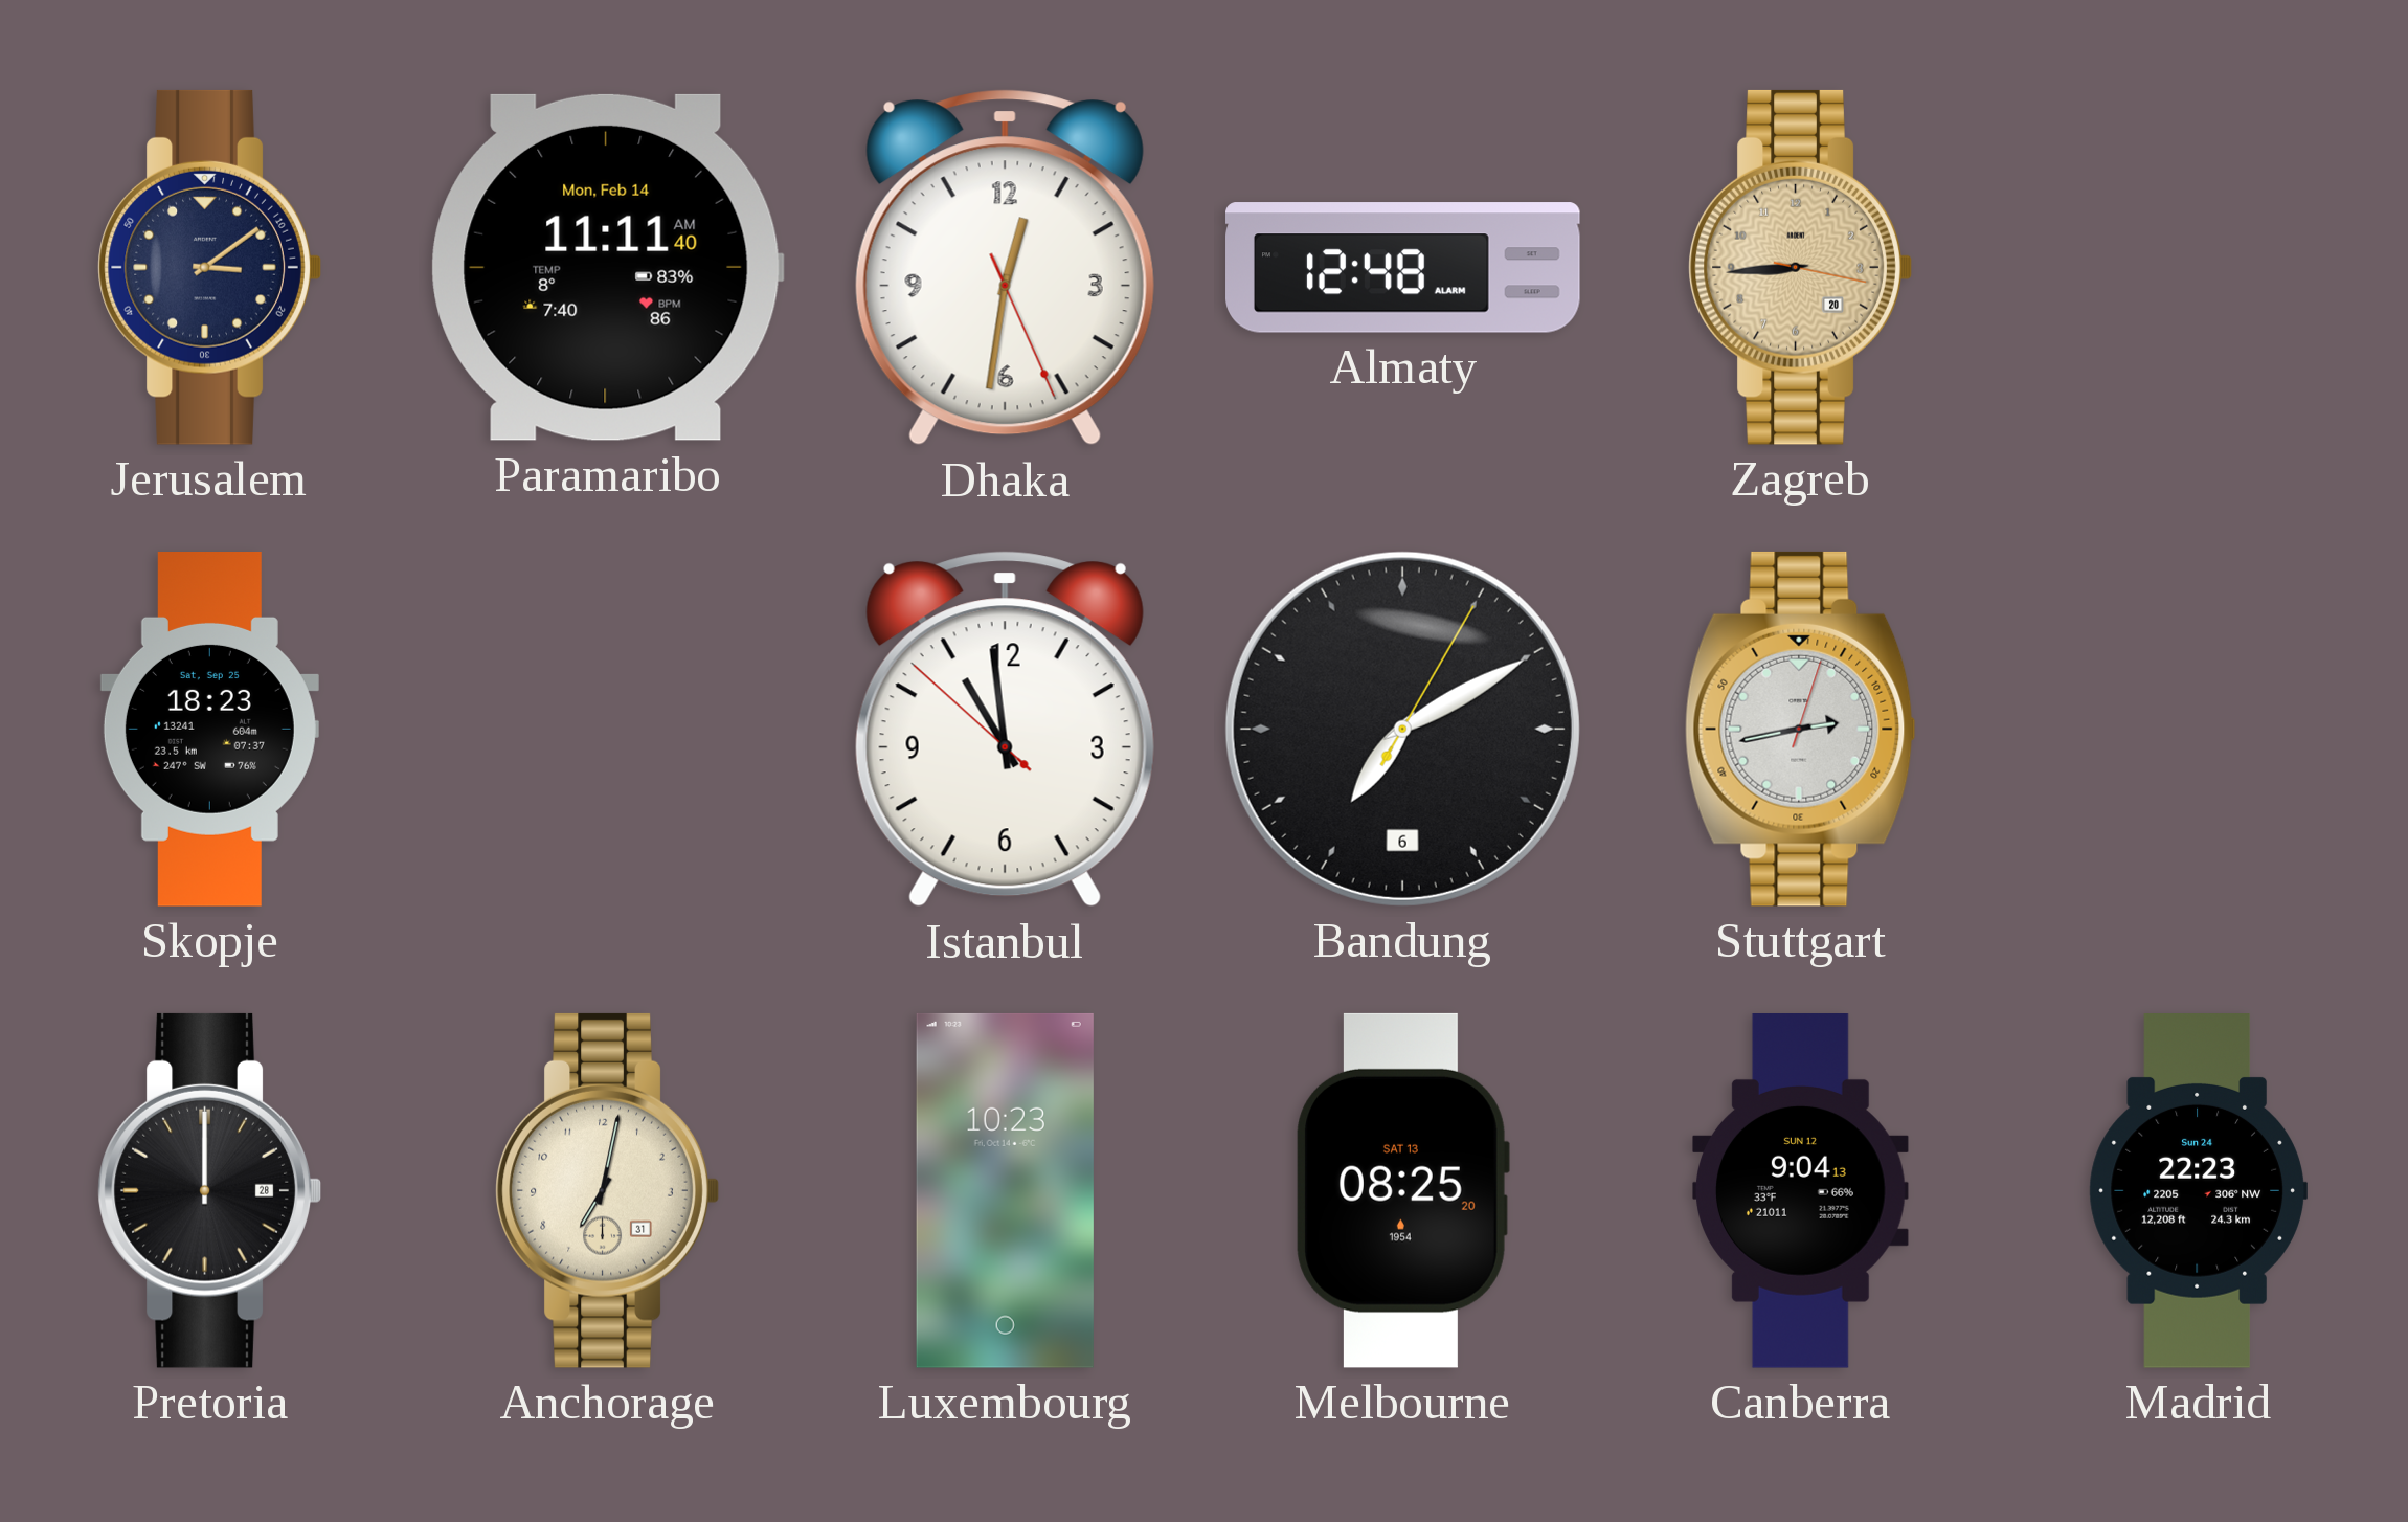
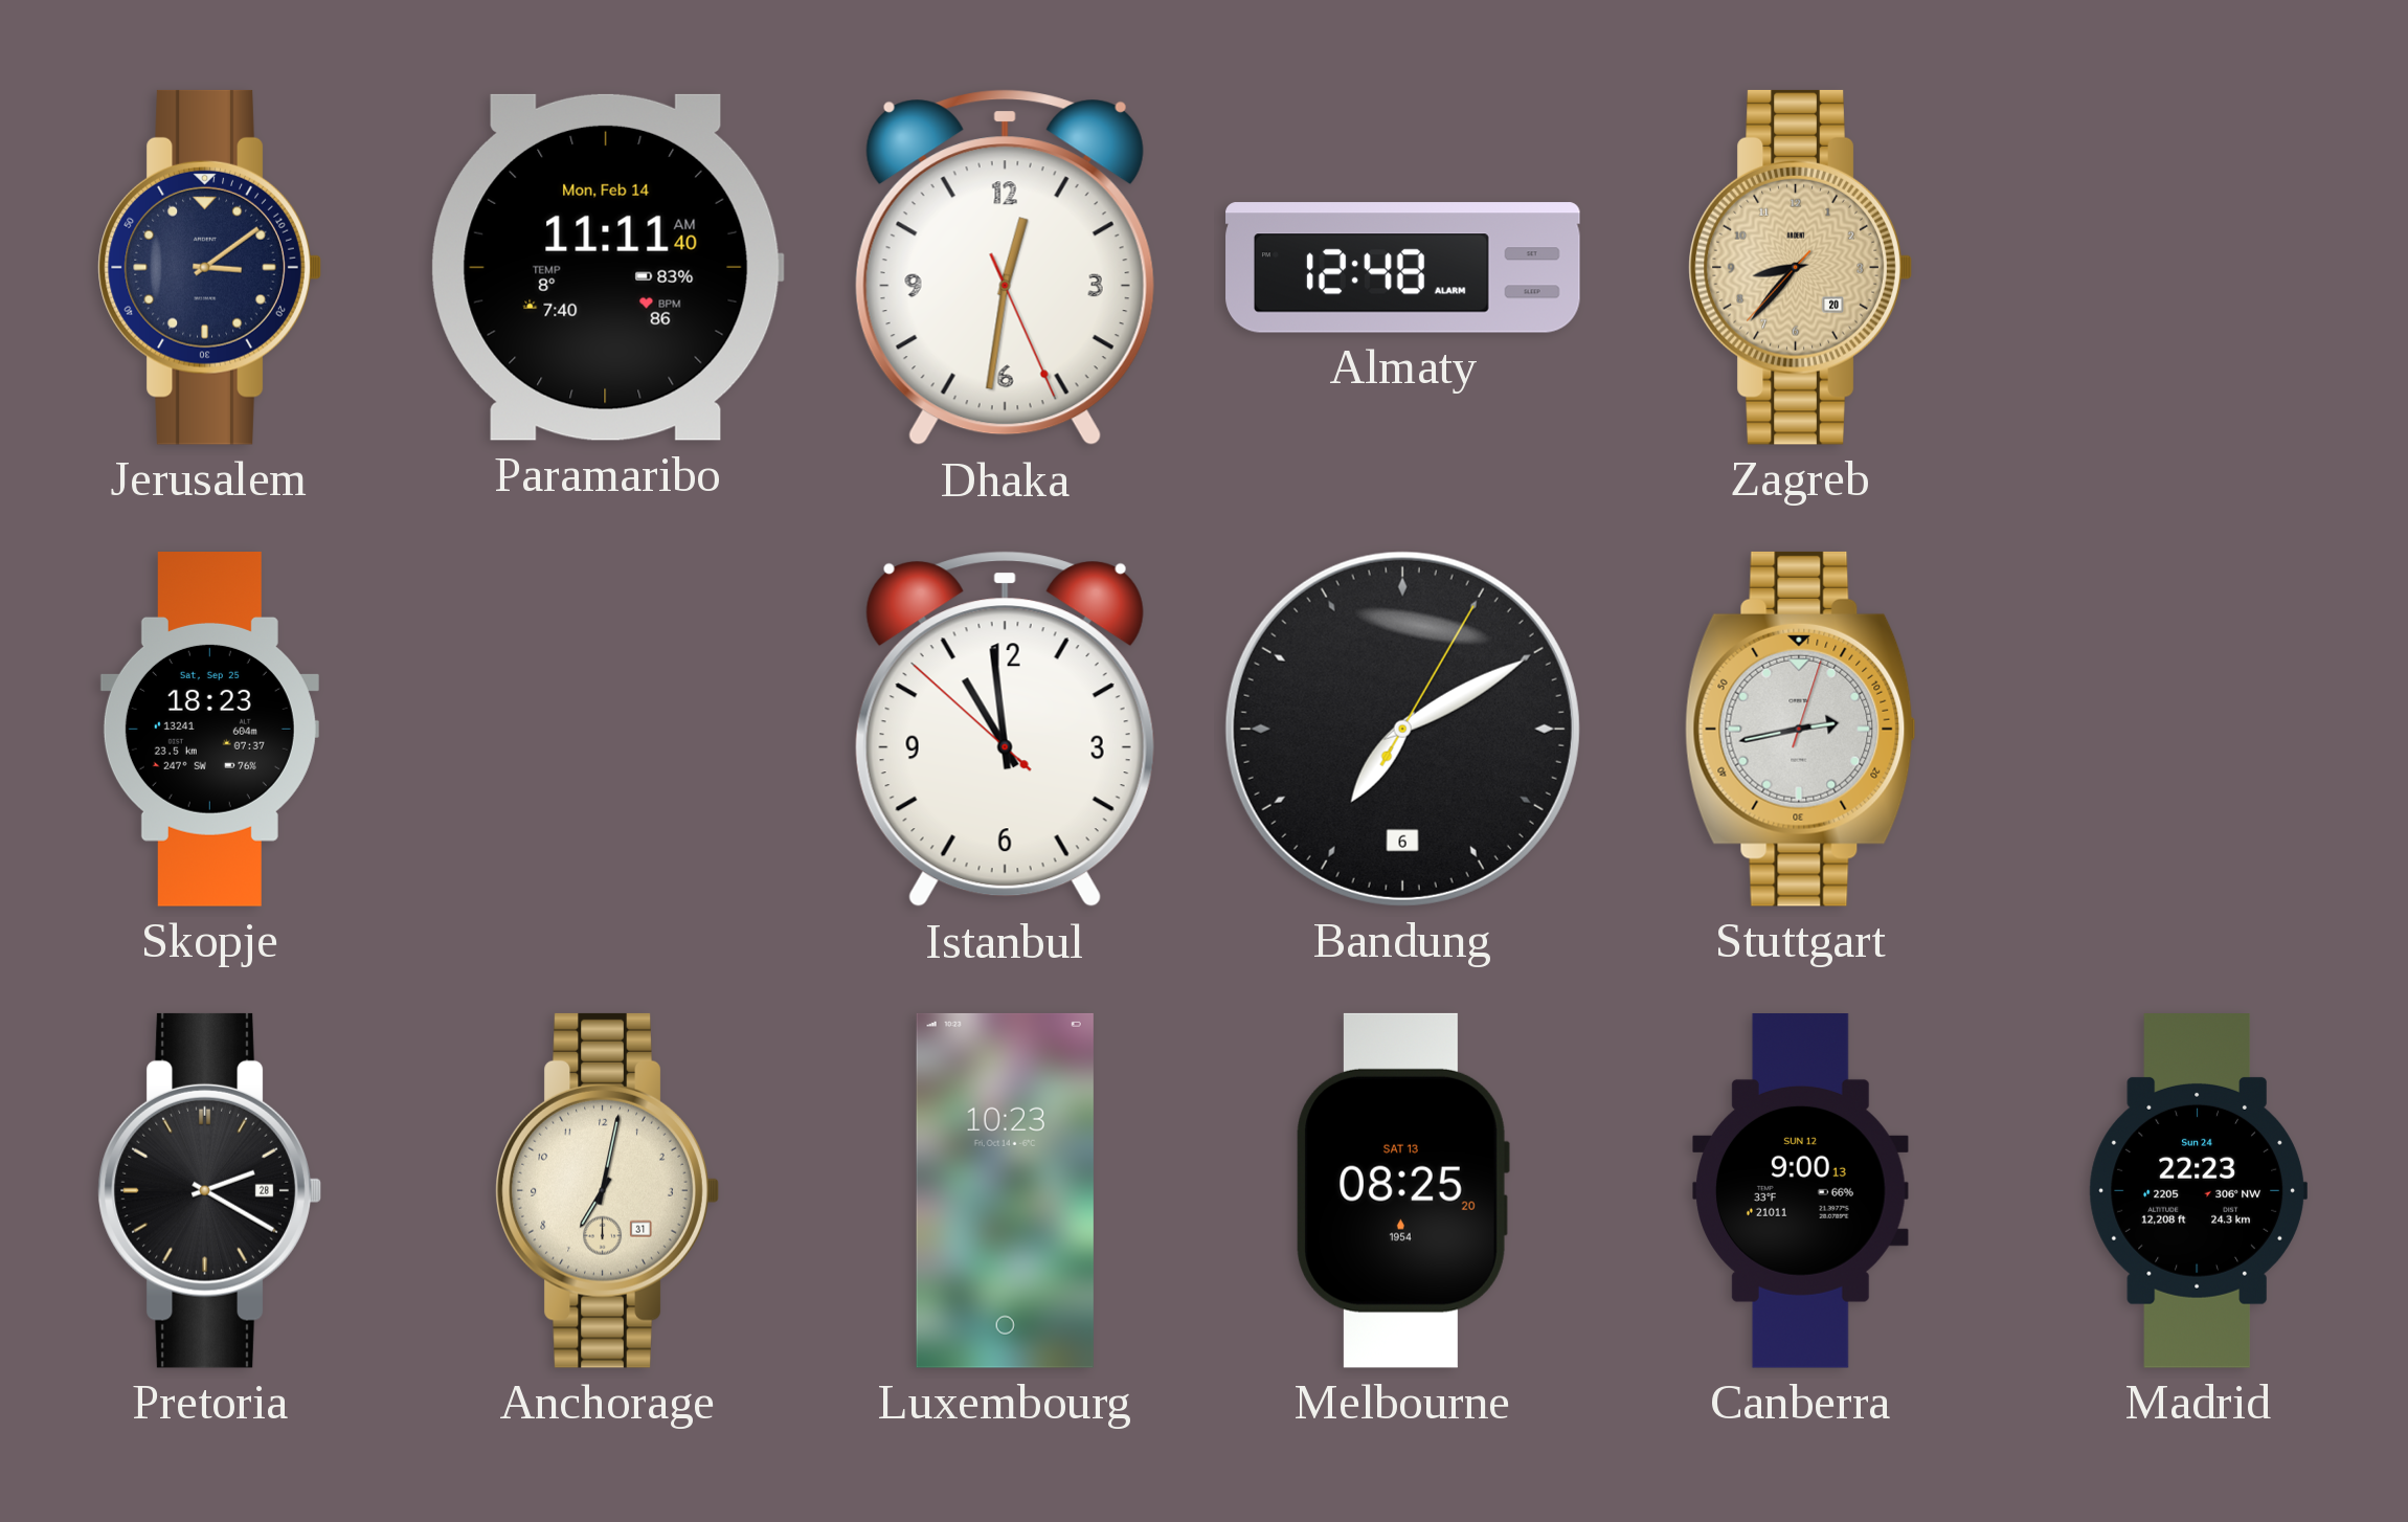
Zagreb: 8:44 -> 8:36
Pretoria: 12:00 -> 2:20
Canberra: 9:04 -> 9:00
